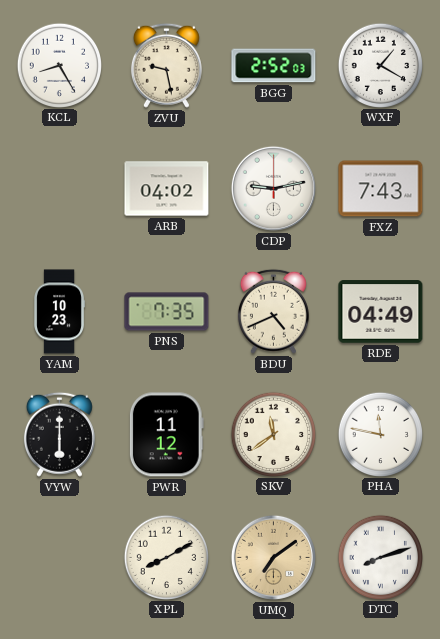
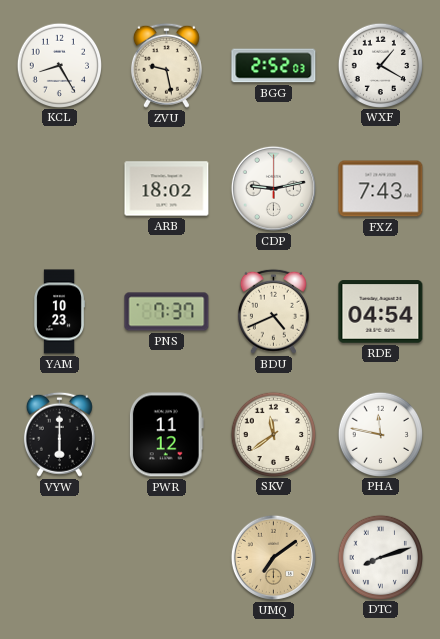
ARB: 04:02 -> 18:02
PNS: 7:35 -> 7:37
RDE: 04:49 -> 04:54
XPL: 8:10 -> none
